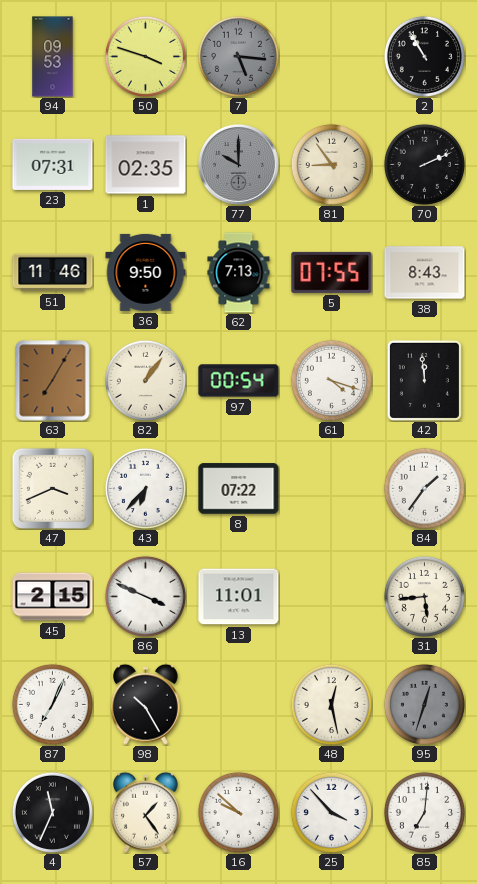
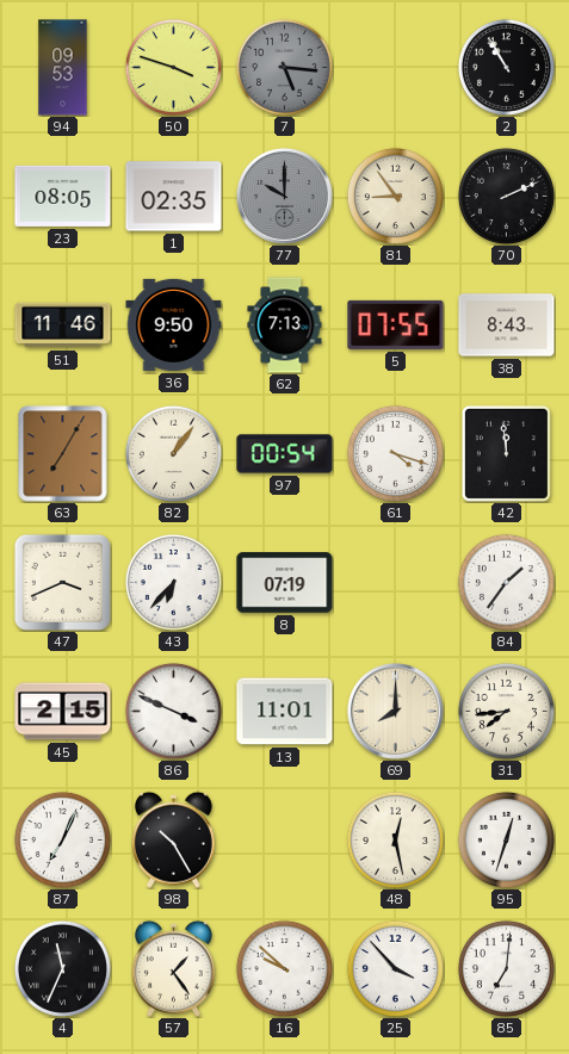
23: 07:31 -> 08:05
8: 07:22 -> 07:19
69: none -> 8:00
31: 5:44 -> 7:44
95 dial: grey -> white
